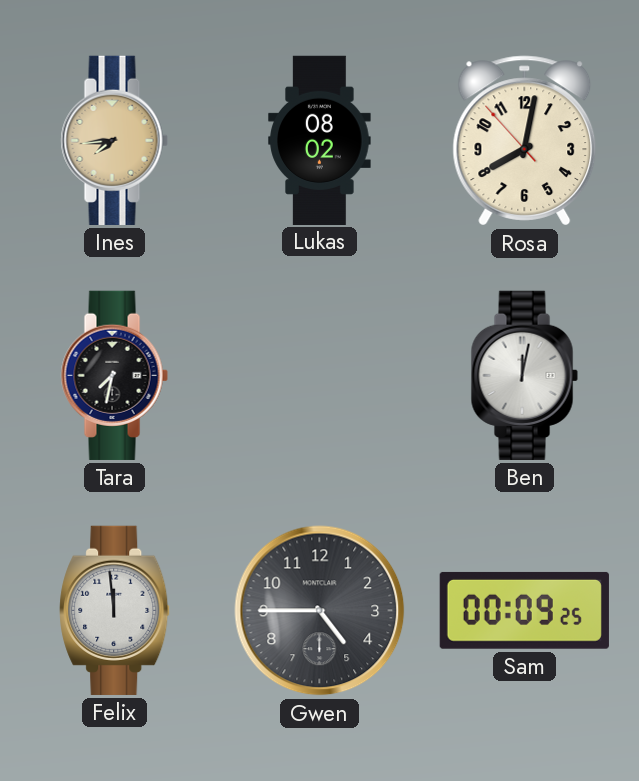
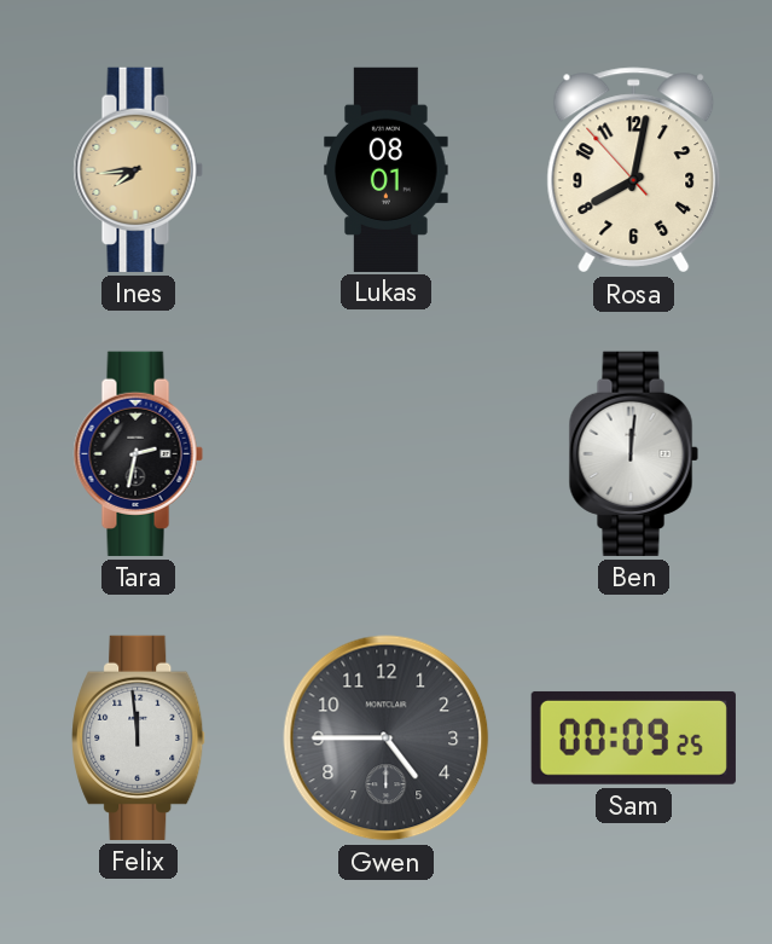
Lukas: 08:02 -> 08:01
Tara: 7:32 -> 2:32
Ben: 12:02 -> 12:01
